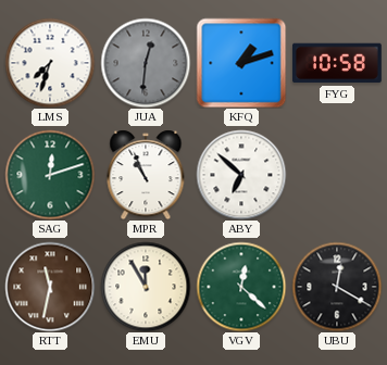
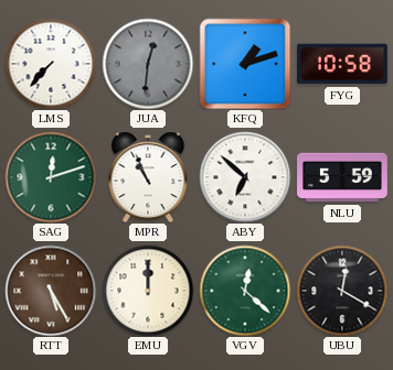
LMS: 7:33 -> 7:37
NLU: none -> 5:59
RTT: 11:32 -> 5:25
EMU: 11:55 -> 12:00
